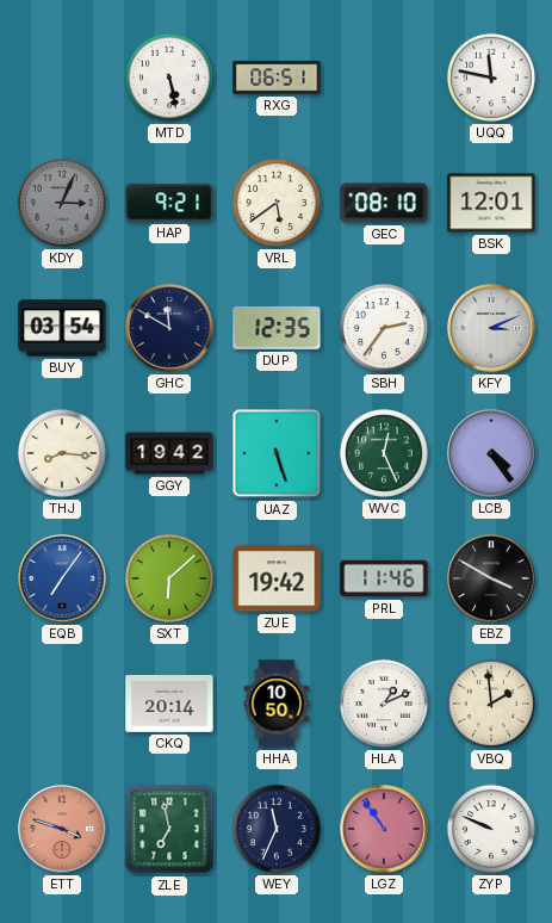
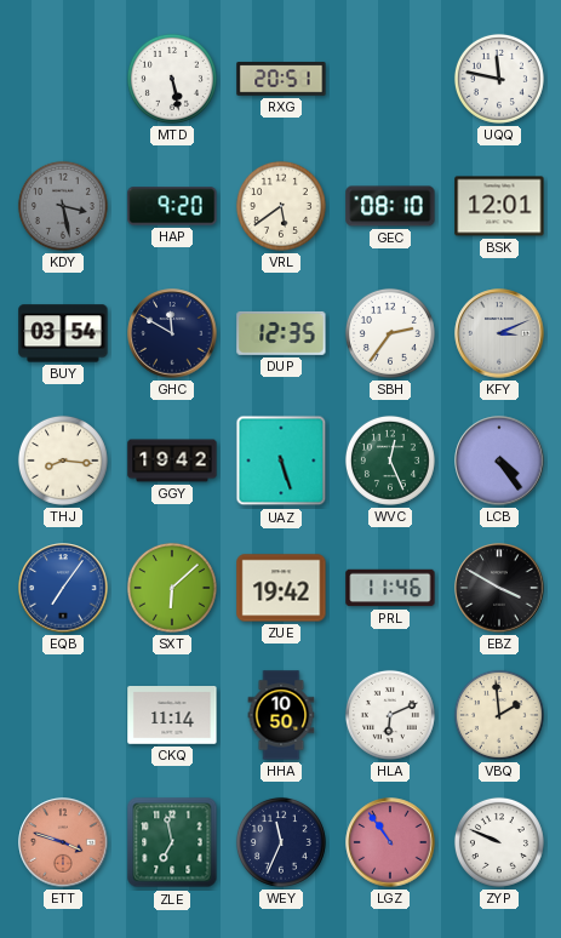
RXG: 06:51 -> 20:51
KDY: 3:04 -> 3:28
HAP: 9:21 -> 9:20
CKQ: 20:14 -> 11:14
HLA: 1:11 -> 6:11
